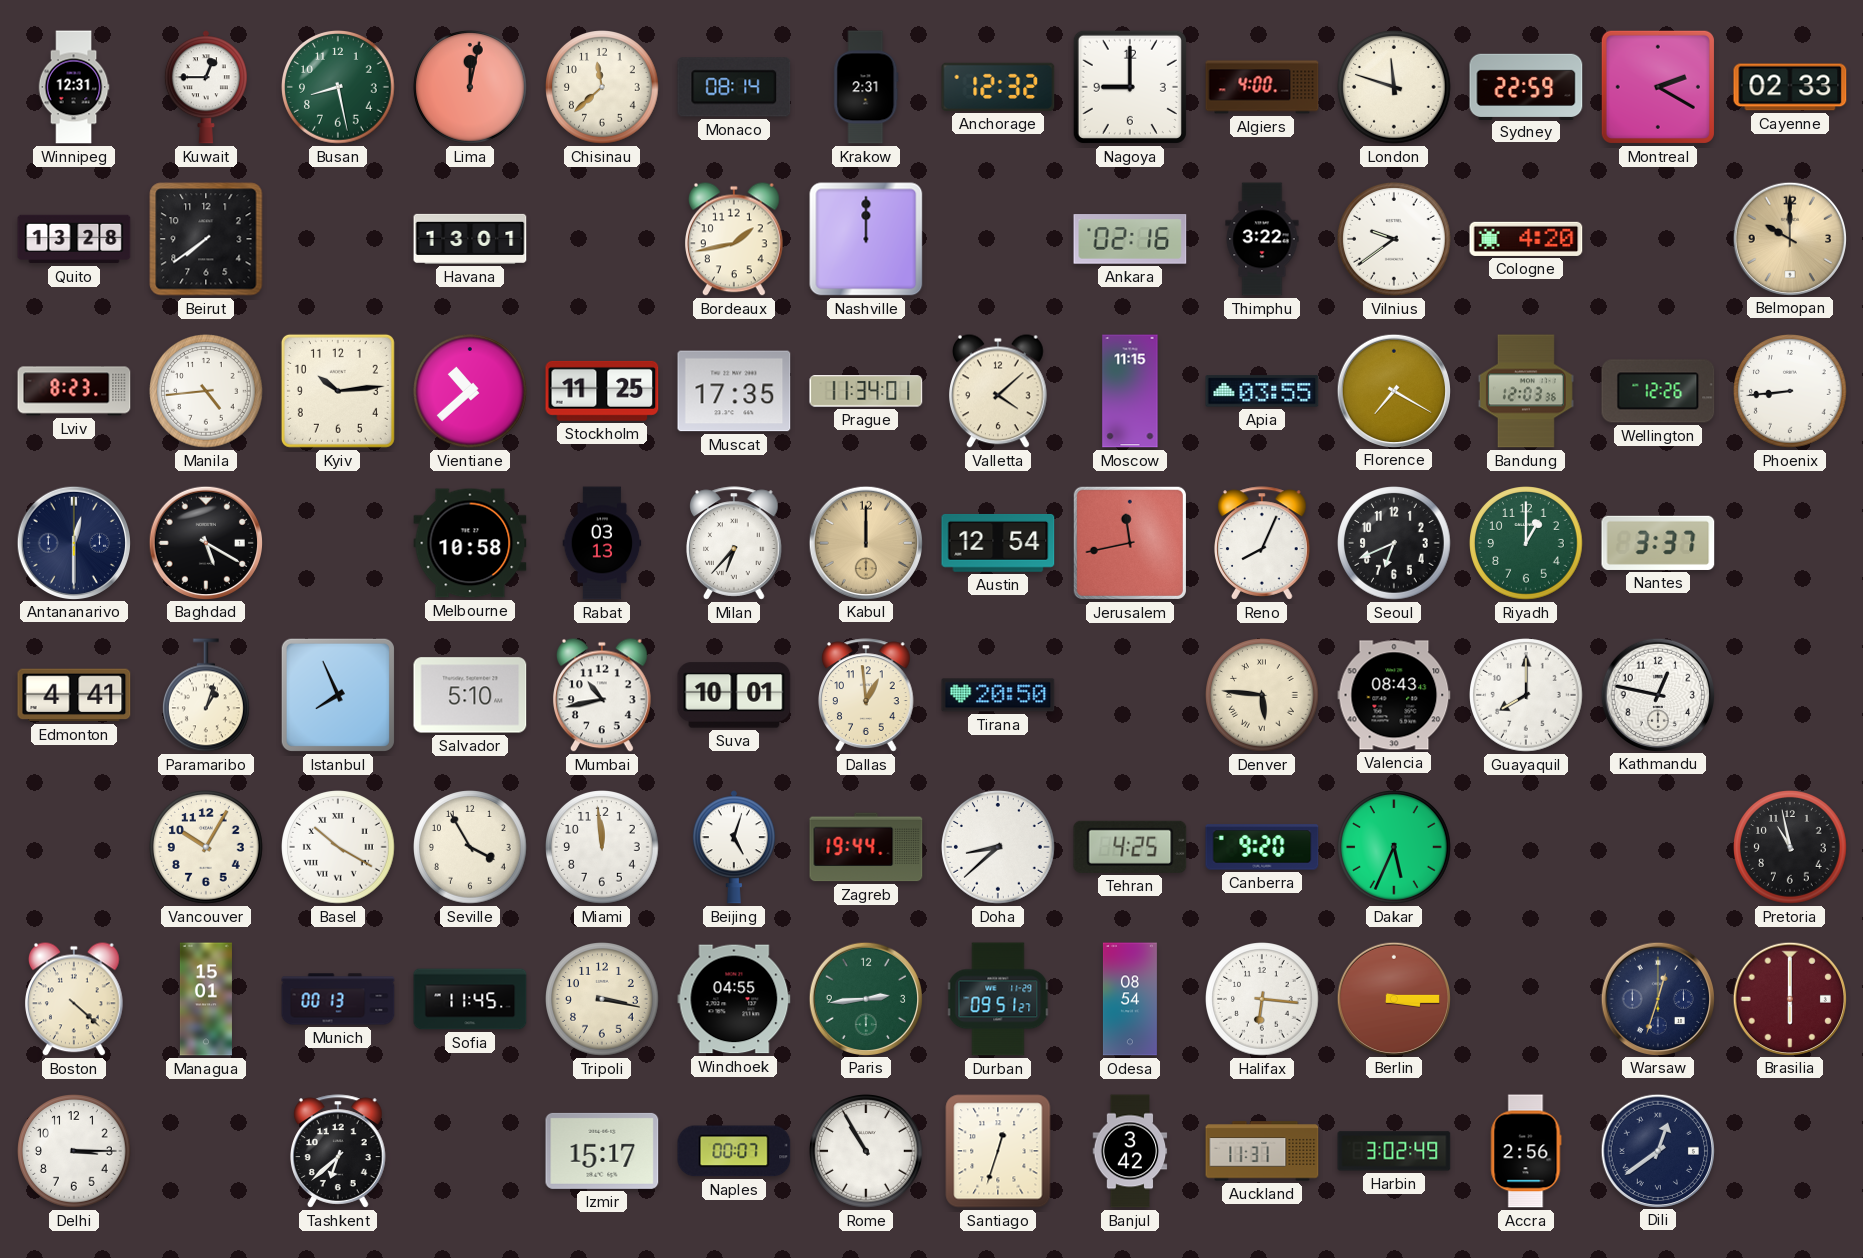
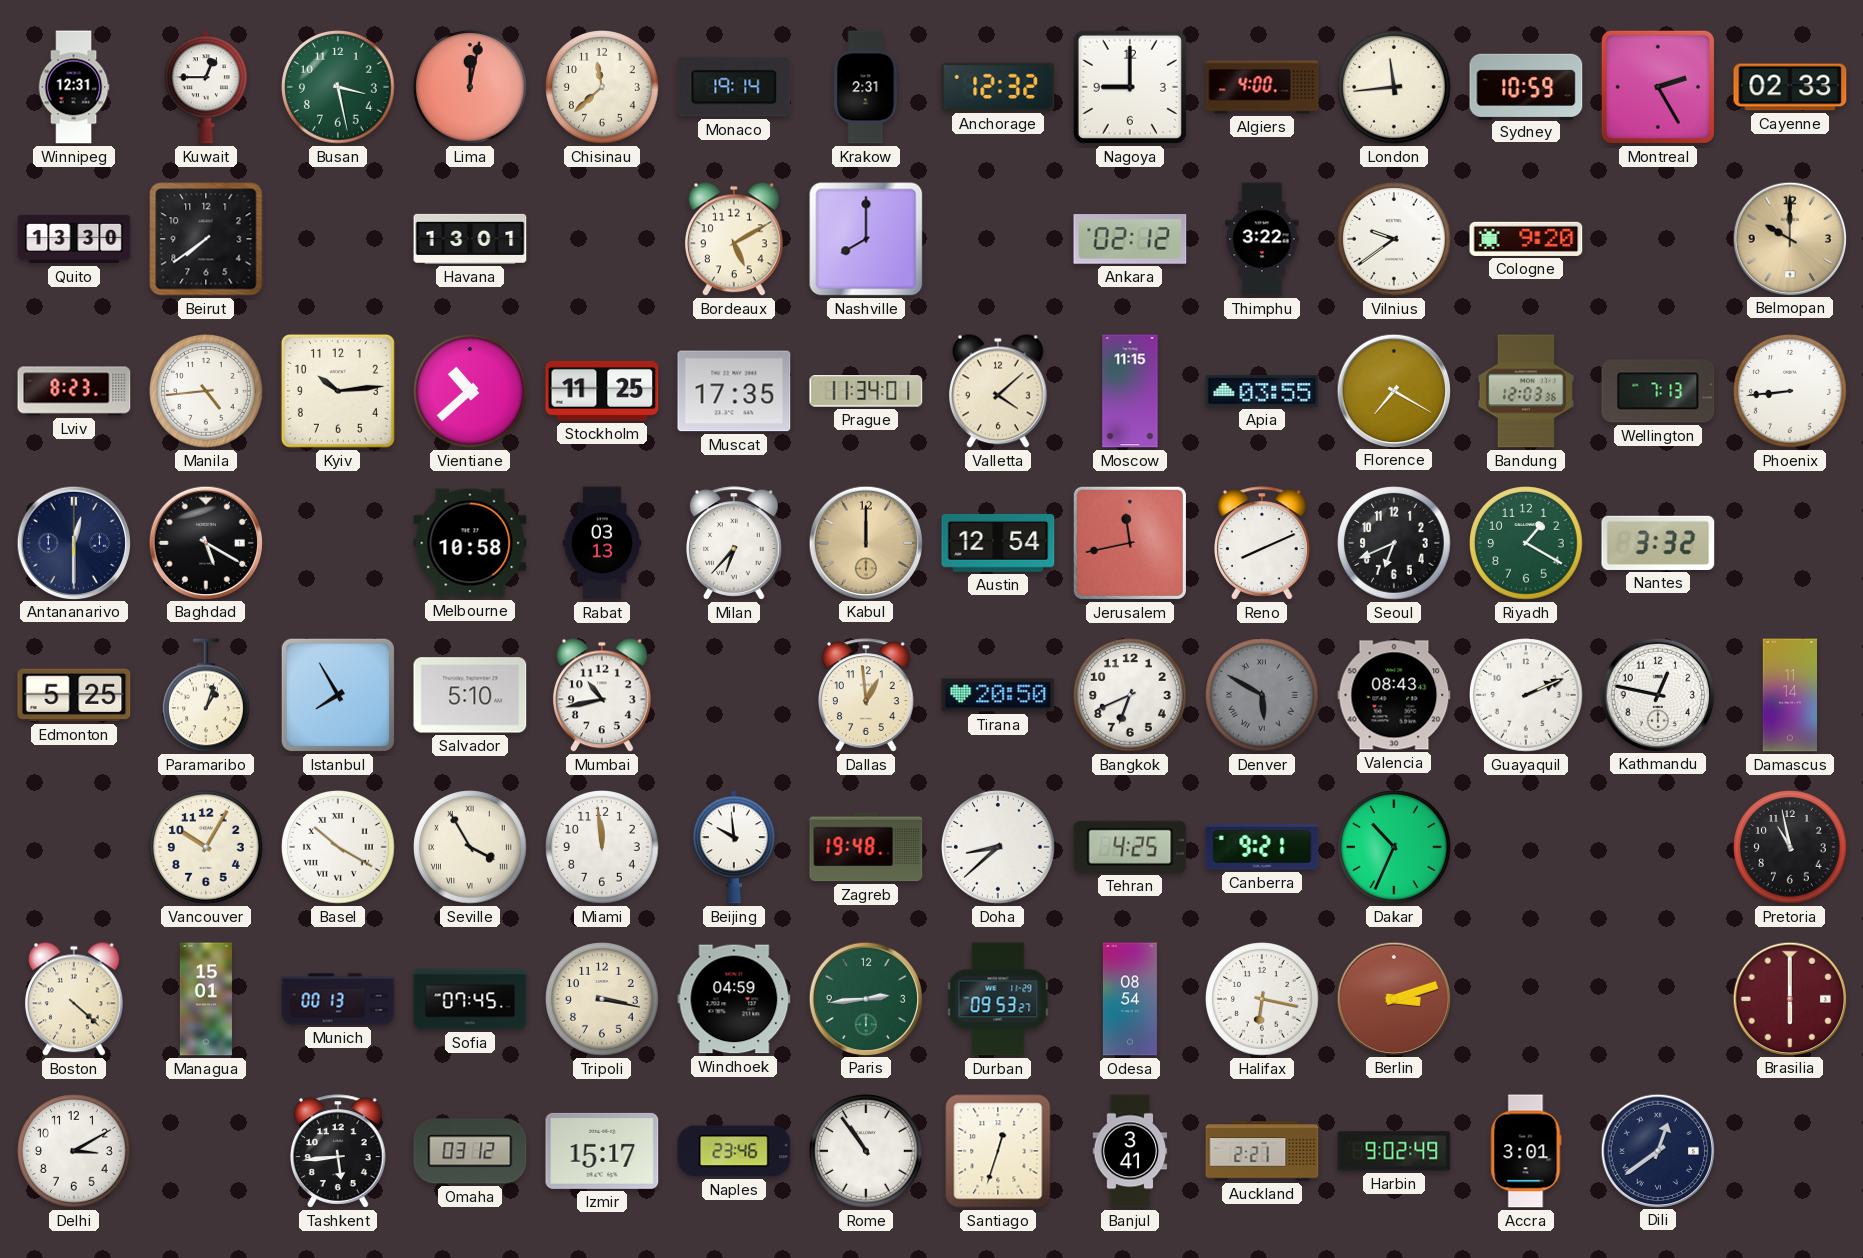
Busan: 8:28 -> 3:28
Monaco: 08:14 -> 19:14
London: 11:48 -> 11:44
Sydney: 22:59 -> 10:59
Montreal: 2:20 -> 2:25
Quito: 13:28 -> 13:30
Bordeaux: 1:43 -> 5:10
Nashville: 12:00 -> 8:00
Ankara: 02:16 -> 02:12
Cologne: 4:20 -> 9:20
Wellington: 12:26 -> 7:13
Reno: 8:04 -> 8:11
Riyadh: 1:00 -> 1:20
Nantes: 3:37 -> 3:32
Edmonton: 4:41 -> 5:25
Istanbul: 7:56 -> 7:55
Suva: 10:01 -> none
Bangkok: none -> 6:41
Denver: 5:46 -> 5:50
Denver dial: cream -> grey
Guayaquil: 8:00 -> 2:11
Damascus: none -> 11:14
Seville numerals: Arabic -> Roman
Beijing: 5:03 -> 9:59
Zagreb: 19:44 -> 19:48
Canberra: 9:20 -> 9:21
Dakar: 5:34 -> 10:34
Sofia: 11:45 -> 07:45
Windhoek: 04:55 -> 04:59
Durban: 09:51 -> 09:53
Halifax: 6:16 -> 6:17
Berlin: 3:15 -> 3:12
Warsaw: 12:33 -> none
Delhi: 3:15 -> 3:10
Tashkent: 6:38 -> 5:44
Omaha: none -> 03:12
Naples: 00:07 -> 23:46
Rome: 10:55 -> 10:54
Banjul: 3:42 -> 3:41
Auckland: 11:31 -> 2:21
Harbin: 3:02 -> 9:02
Accra: 2:56 -> 3:01
